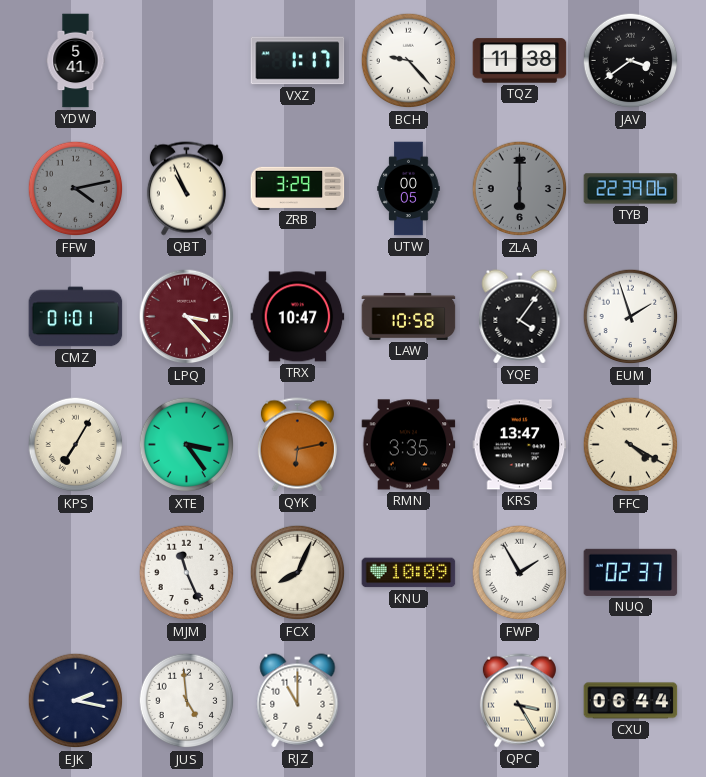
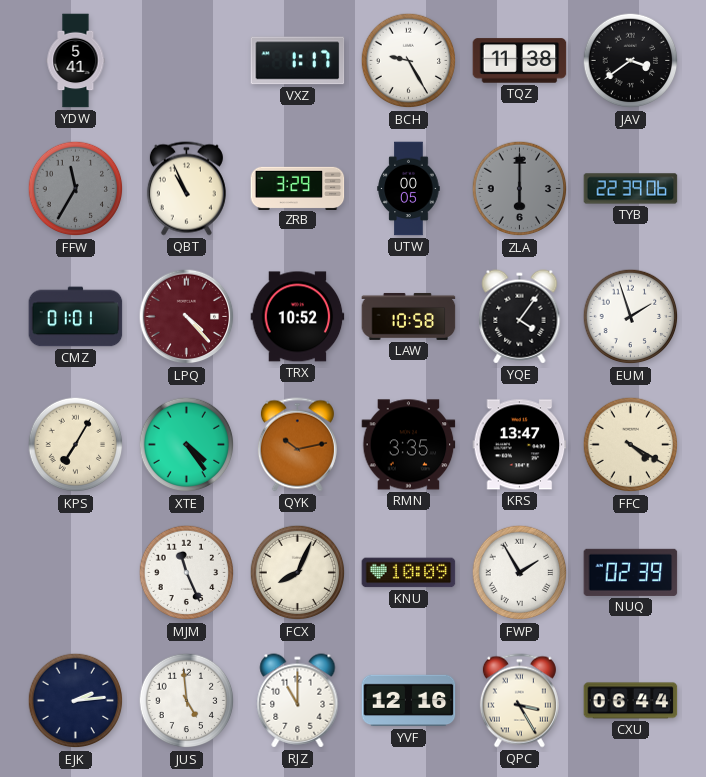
BCH: 9:23 -> 9:25
FFW: 4:13 -> 11:35
LPQ: 3:23 -> 4:23
TRX: 10:47 -> 10:52
XTE: 3:24 -> 4:24
QYK: 6:13 -> 10:13
NUQ: 02:37 -> 02:39
EJK: 2:17 -> 2:14
YVF: none -> 12:16
